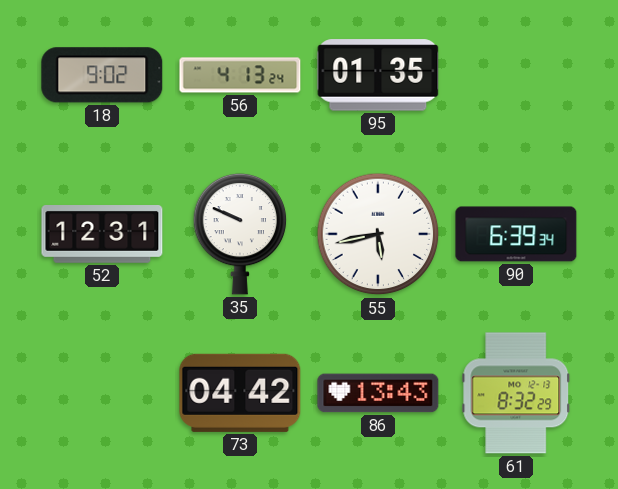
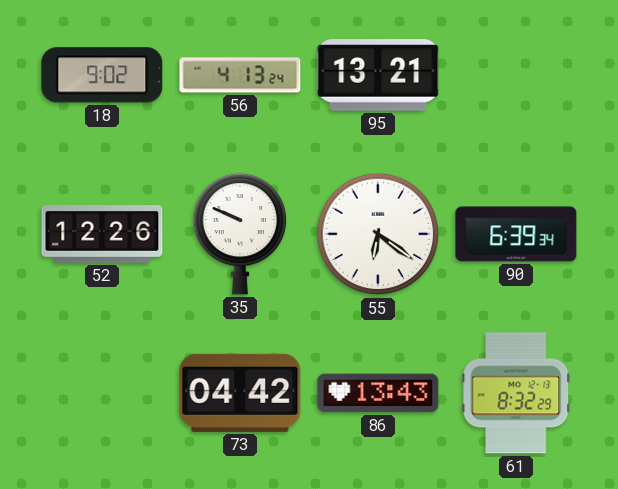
95: 01:35 -> 13:21
52: 12:31 -> 12:26
55: 5:43 -> 6:21
